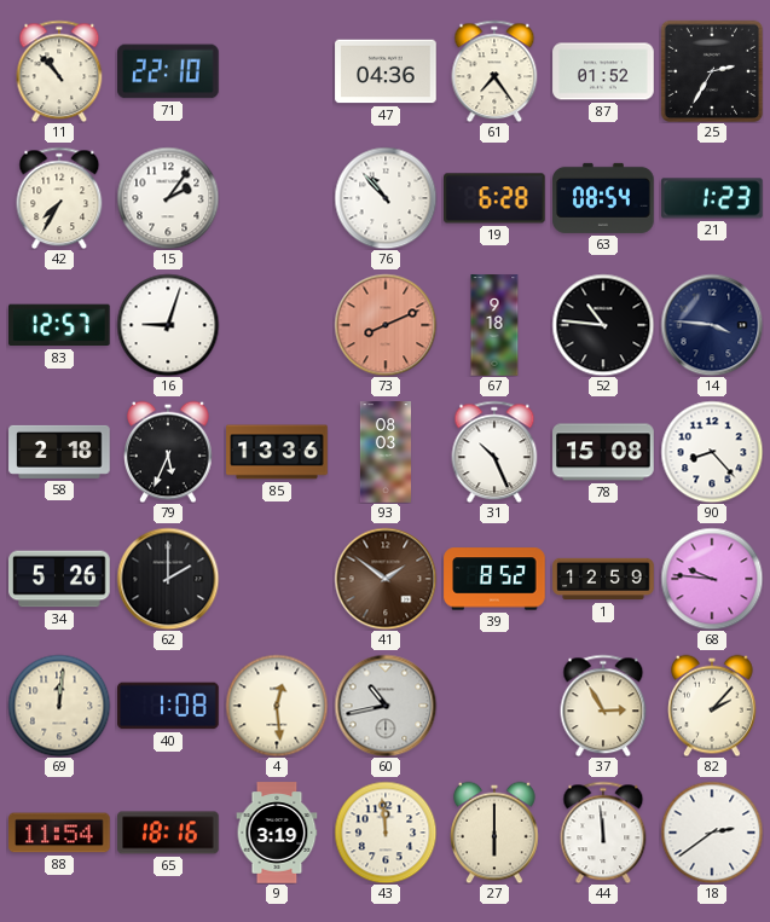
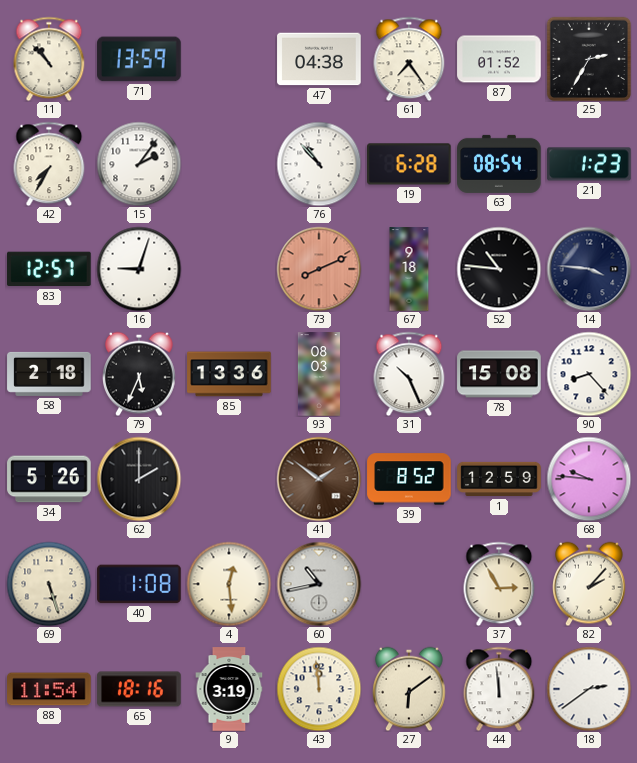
71: 22:10 -> 13:59
47: 04:36 -> 04:38
69: 12:01 -> 5:27
27: 6:00 -> 6:09
